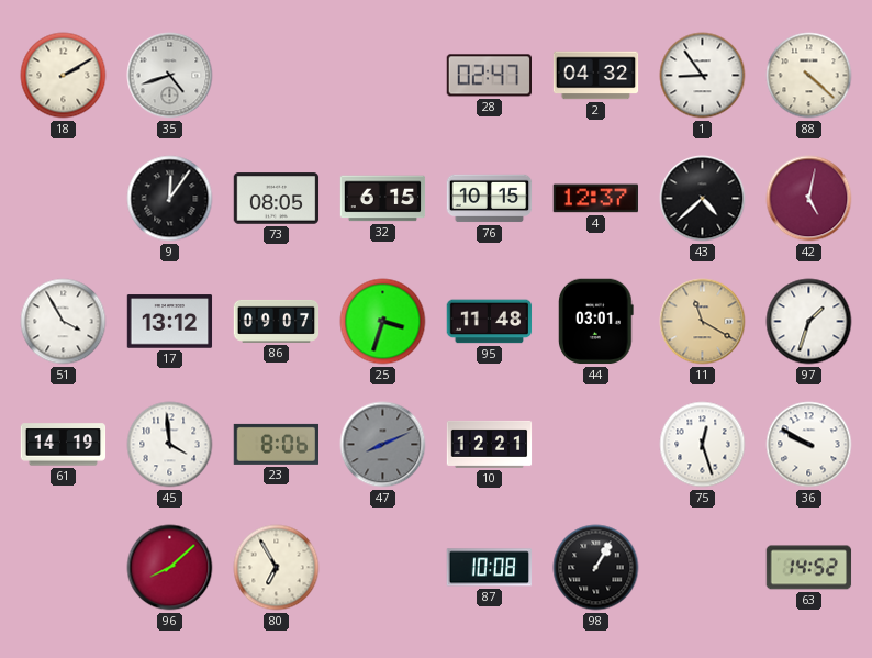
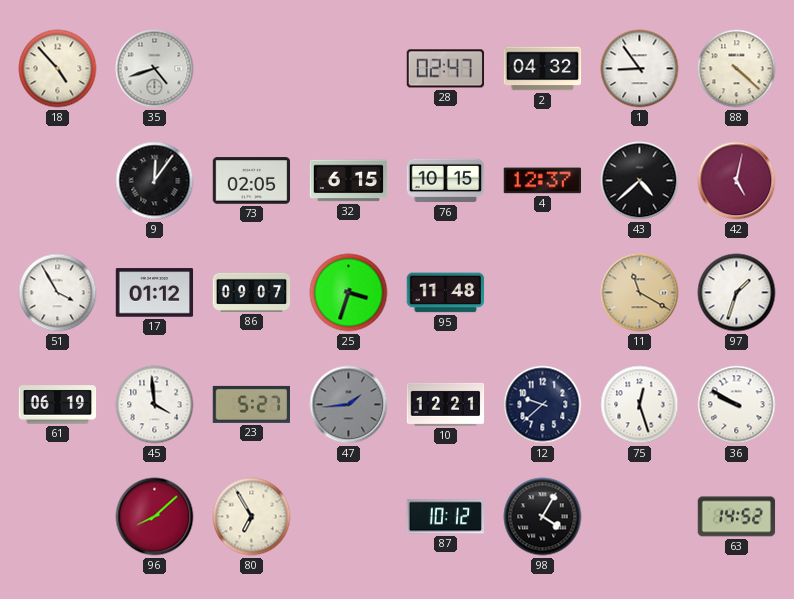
18: 2:10 -> 4:53
73: 08:05 -> 02:05
17: 13:12 -> 01:12
44: 03:01 -> none
61: 14:19 -> 06:19
23: 8:06 -> 5:27
47: 8:11 -> 1:44
12: none -> 9:38
87: 10:08 -> 10:12
98: 1:05 -> 4:05
